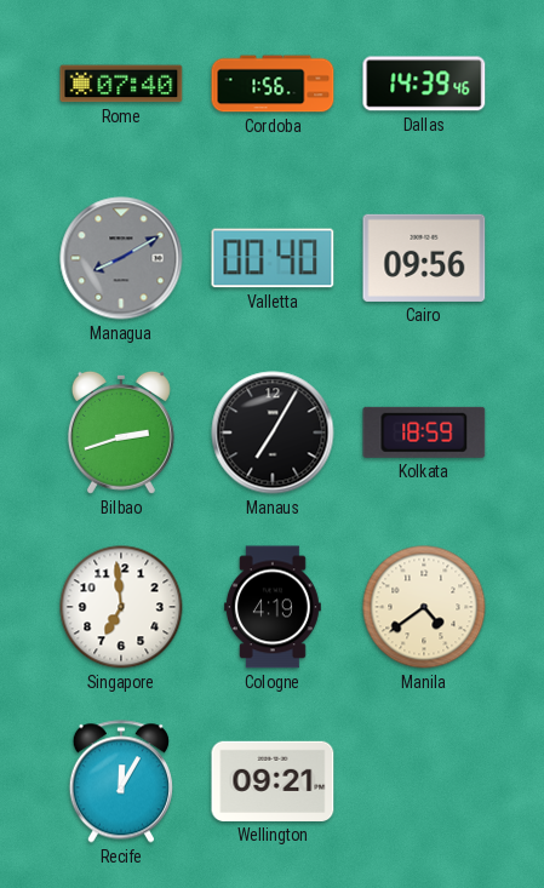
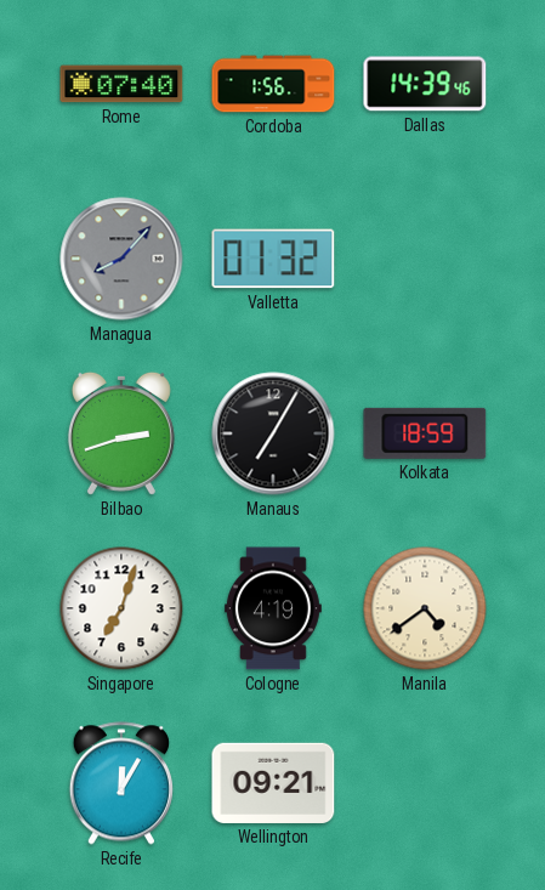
Managua: 8:10 -> 8:07
Valletta: 00:40 -> 01:32
Cairo: 09:56 -> none
Singapore: 6:59 -> 7:03
